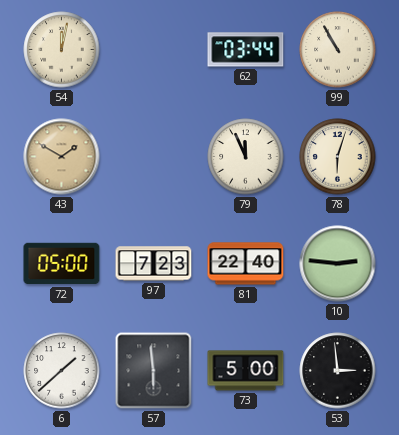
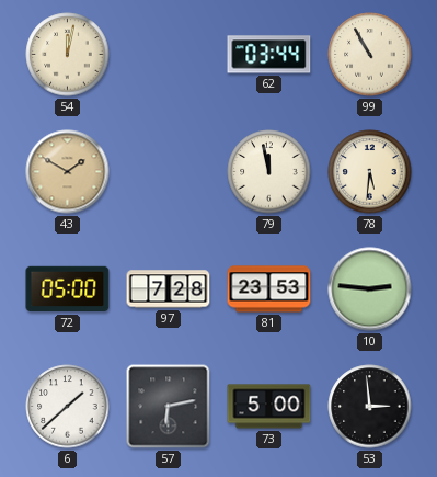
79: 11:56 -> 11:58
78: 6:03 -> 5:31
97: 7:23 -> 7:28
81: 22:40 -> 23:53
57: 5:59 -> 6:13
